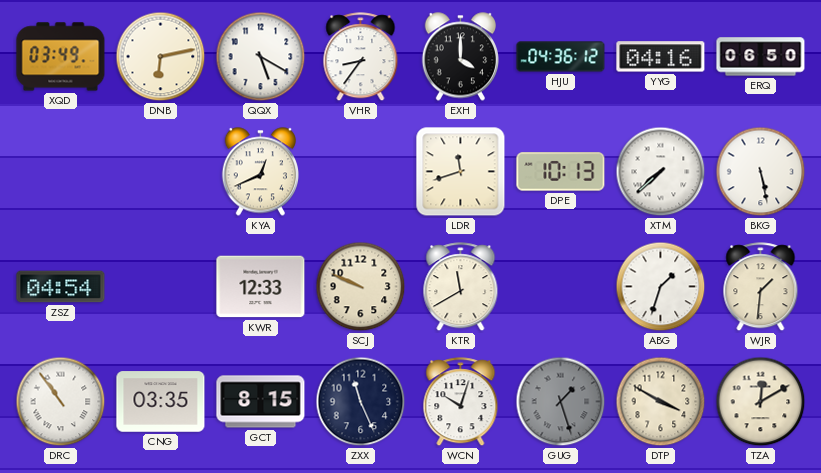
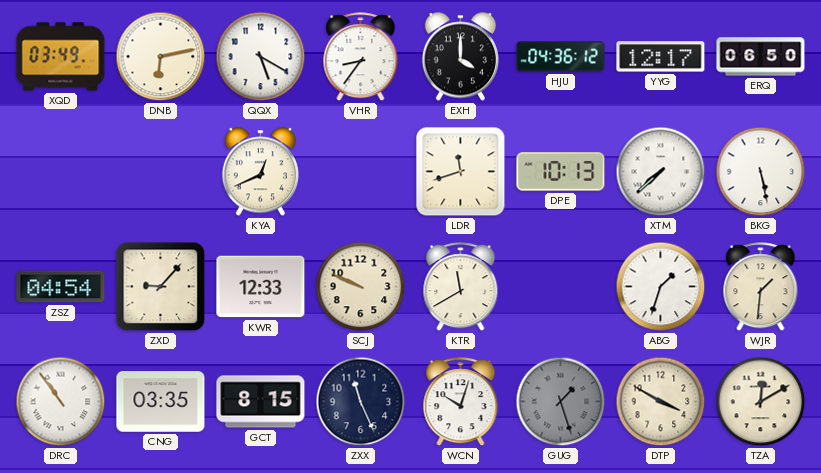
YYG: 04:16 -> 12:17
ZXD: none -> 9:07
